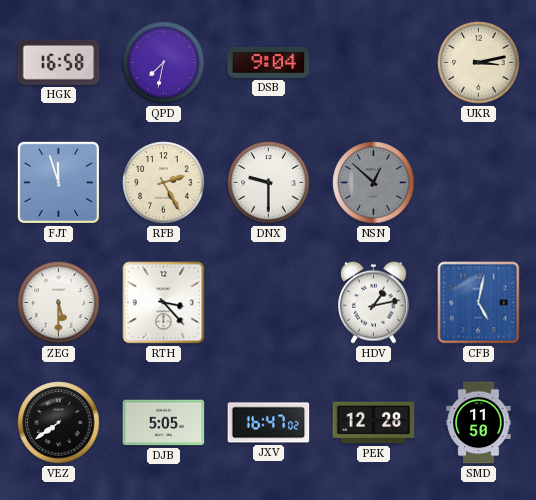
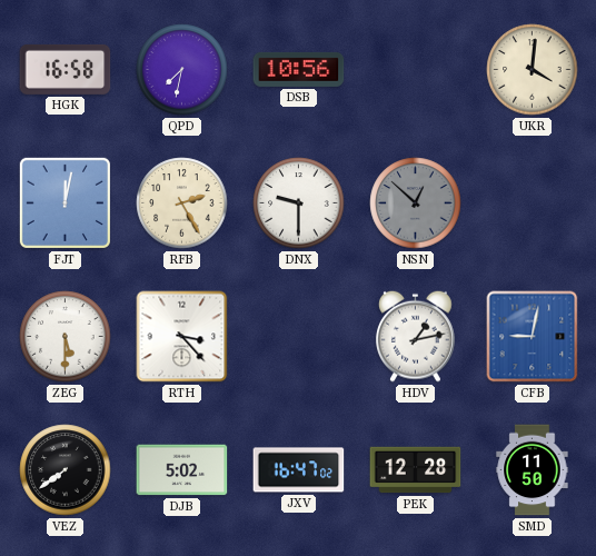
DSB: 9:04 -> 10:56
UKR: 3:13 -> 4:01
FJT: 11:57 -> 12:02
CFB: 5:02 -> 9:02
DJB: 5:05 -> 5:02
